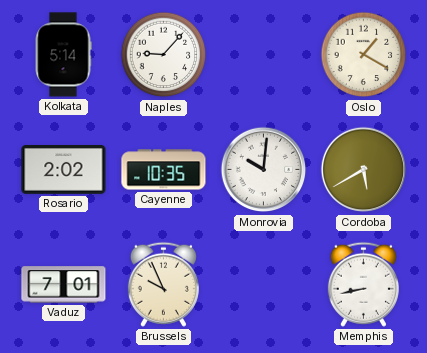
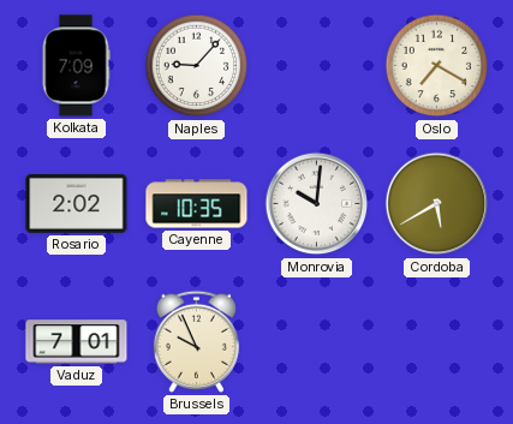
Kolkata: 5:14 -> 7:09
Oslo: 1:20 -> 7:20
Memphis: 8:43 -> none
